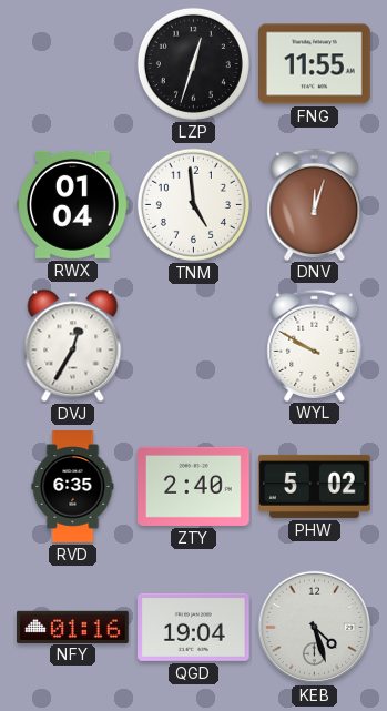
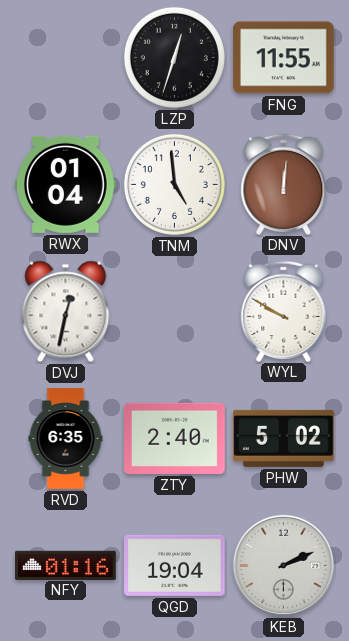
DNV: 12:03 -> 12:01
DVJ: 12:35 -> 12:32
KEB: 4:27 -> 2:11
